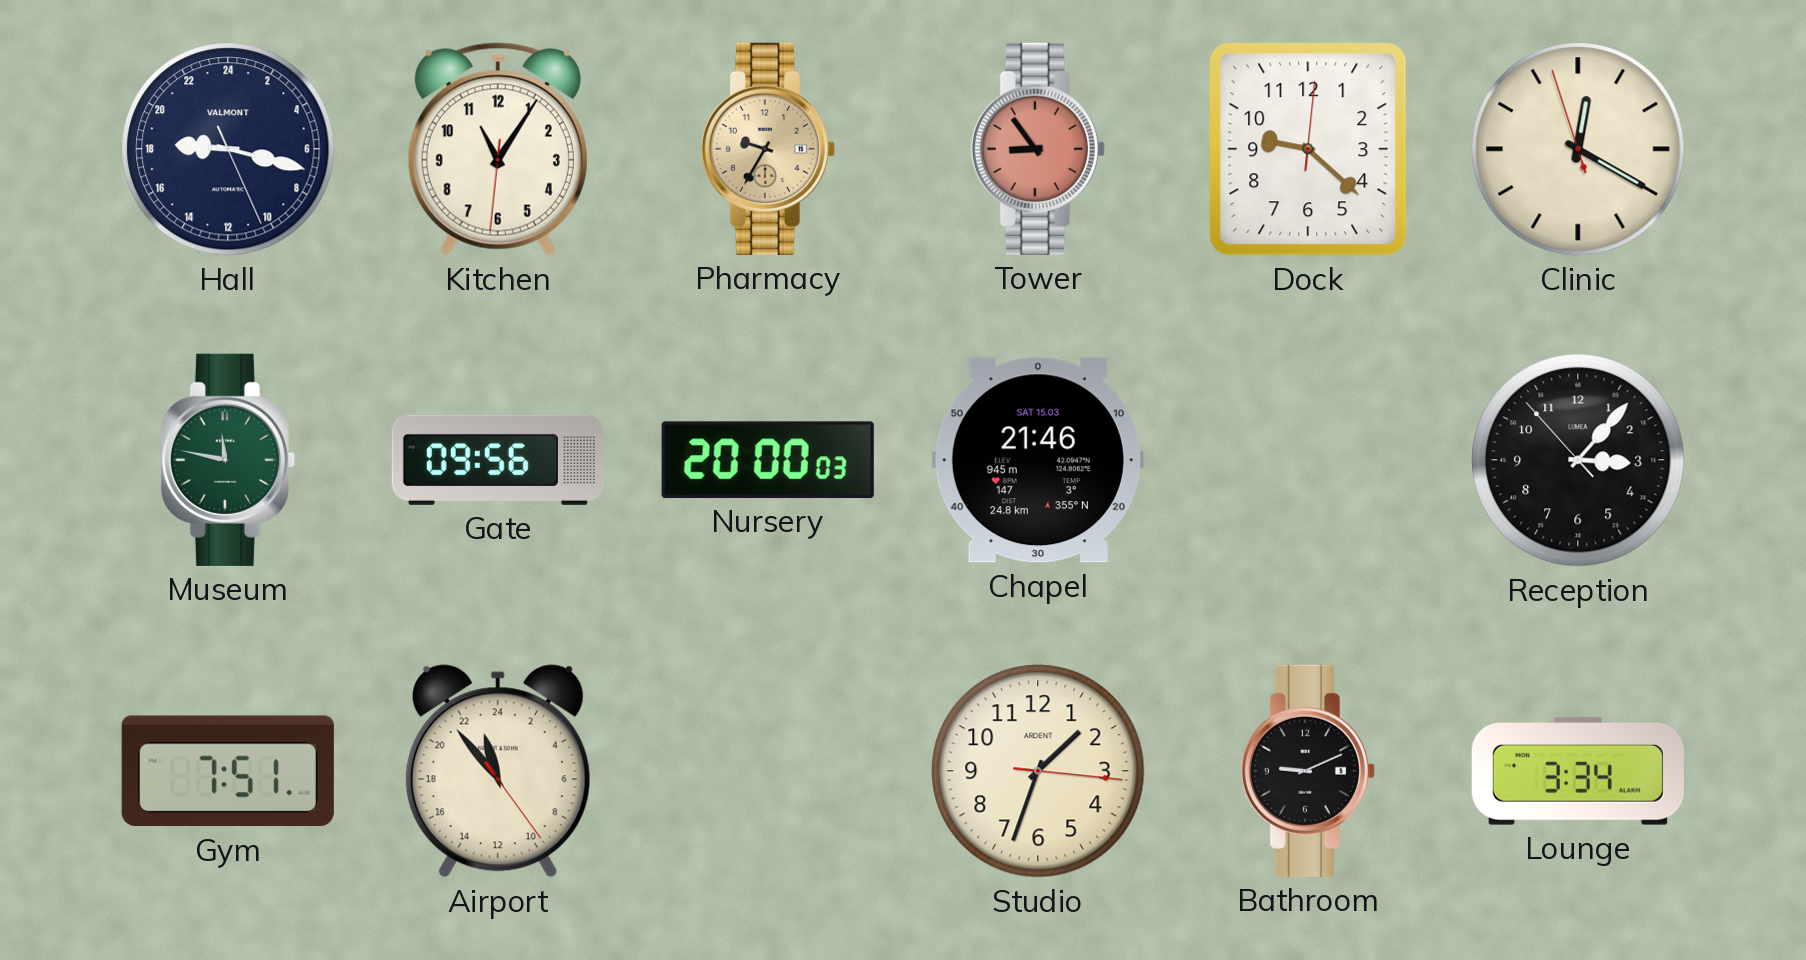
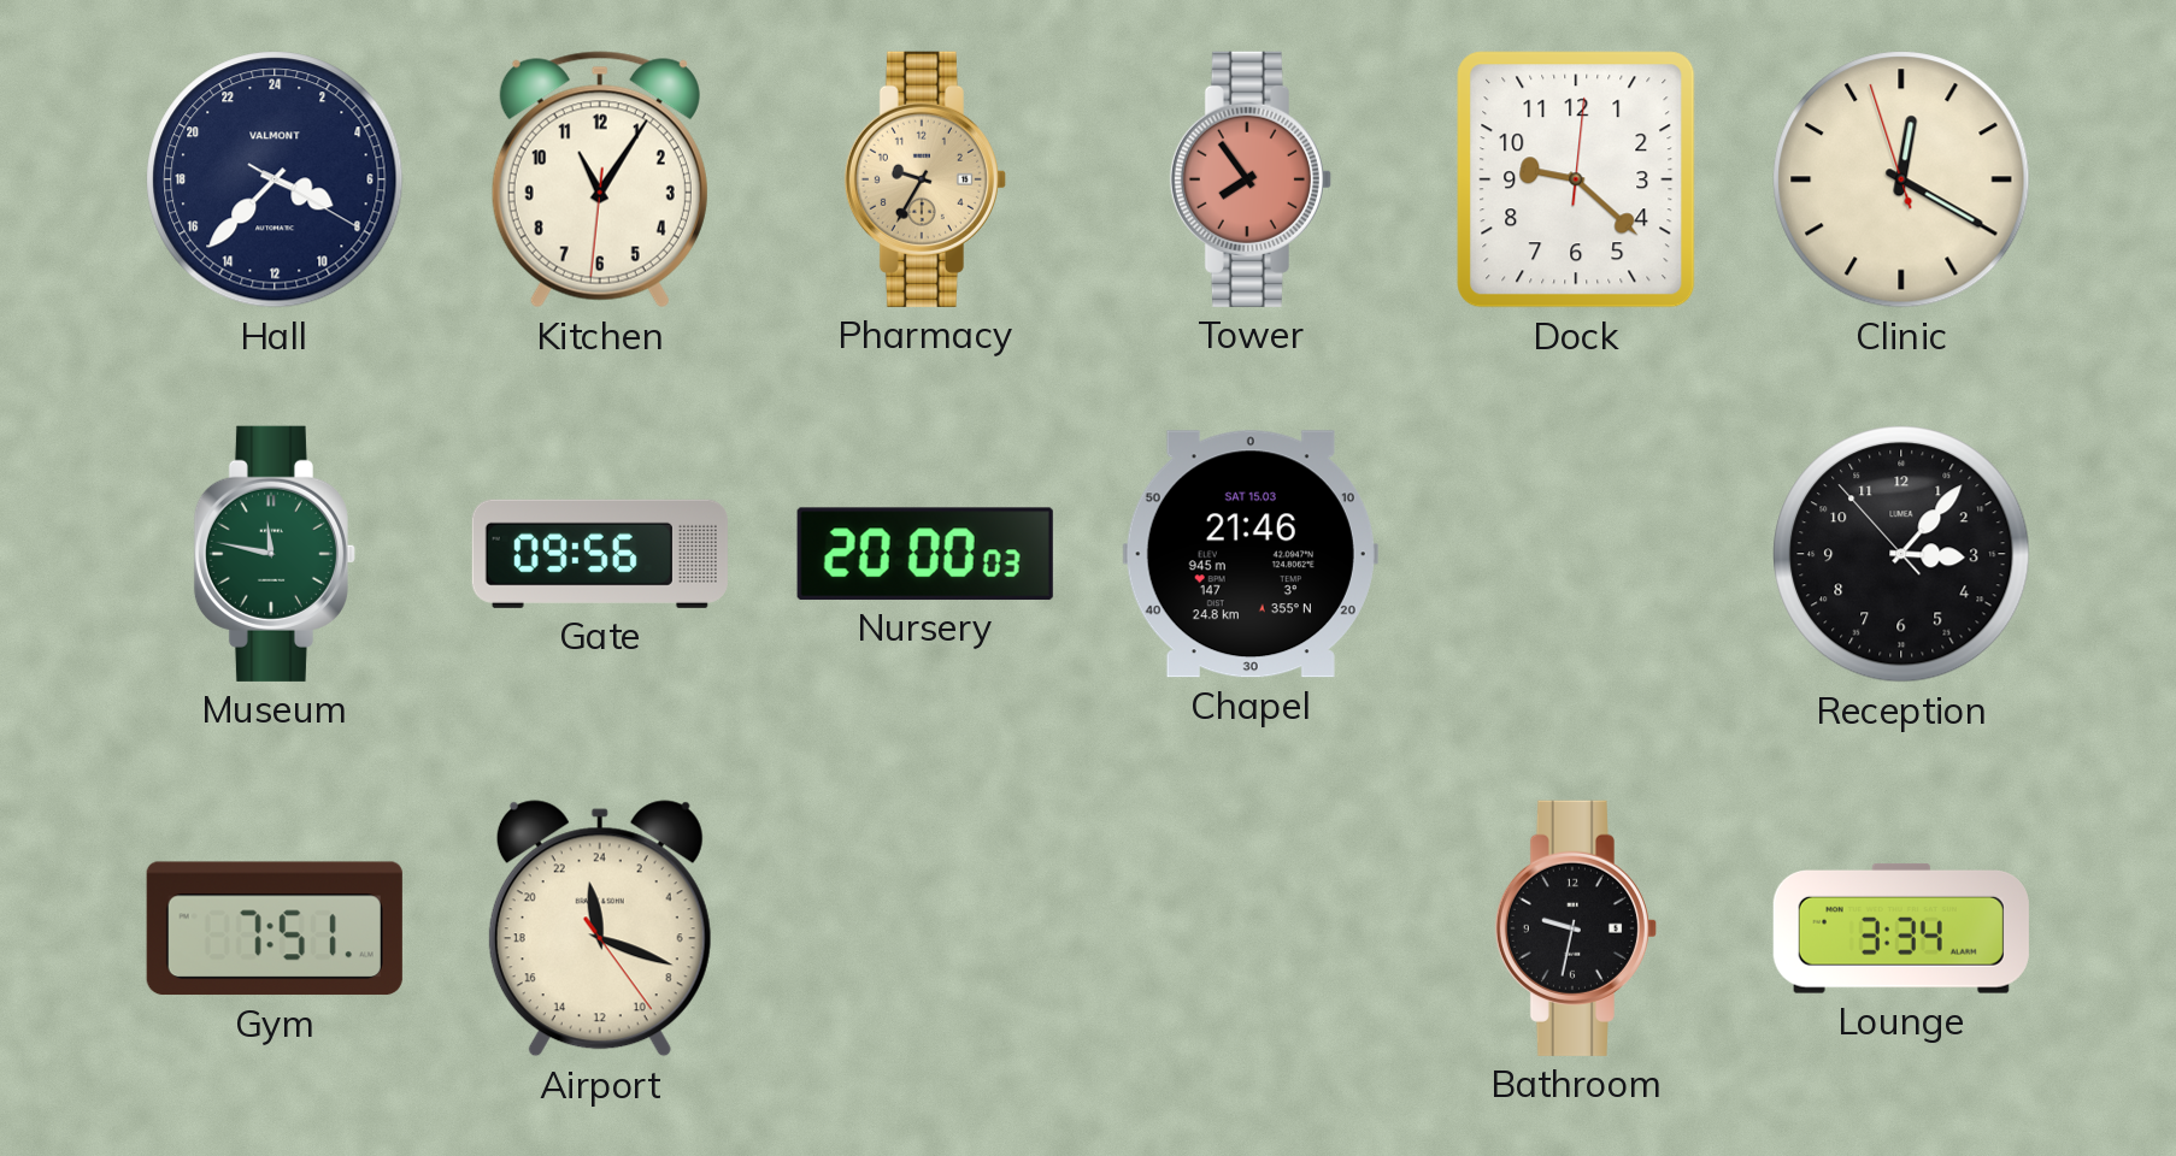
Hall: 18:17 -> 7:37
Tower: 8:54 -> 7:54
Airport: 22:53 -> 23:18
Studio: 1:33 -> none
Bathroom: 9:11 -> 9:32
